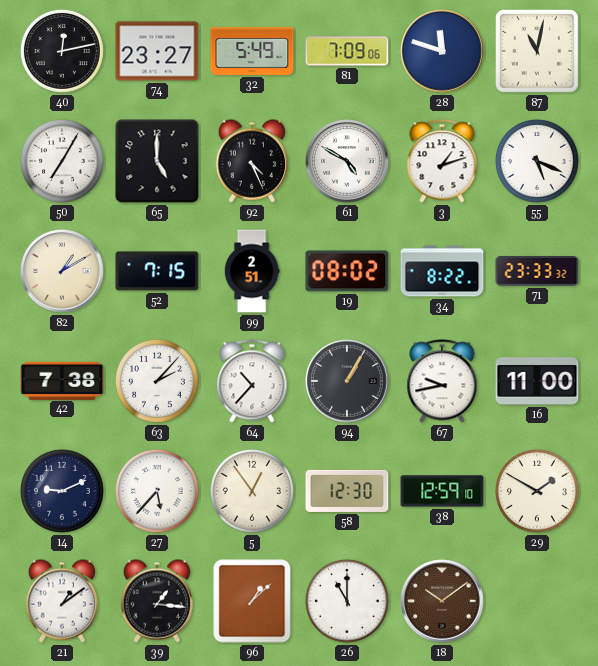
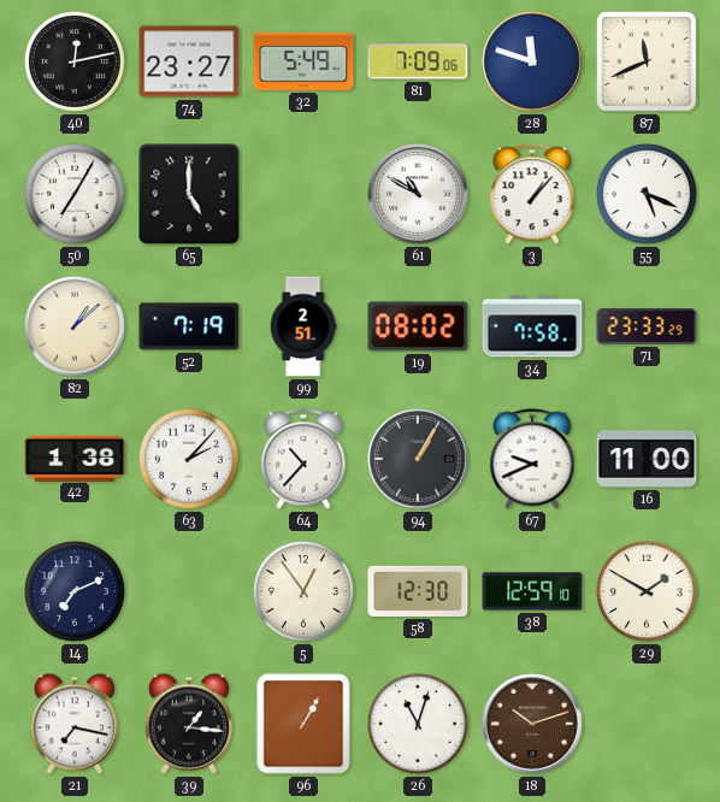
87: 11:02 -> 11:41
92: 4:26 -> none
61: 4:50 -> 10:50
3: 1:12 -> 1:07
82: 1:10 -> 1:08
52: 7:15 -> 7:19
34: 8:22 -> 7:58
71: 23:33:32 -> 23:33:29
42: 7:38 -> 1:38
67: 9:43 -> 9:41
14: 9:11 -> 7:11
27: 5:37 -> none
21: 1:09 -> 7:17
96: 1:08 -> 1:05
26: 11:00 -> 11:03
18: 10:09 -> 10:12
